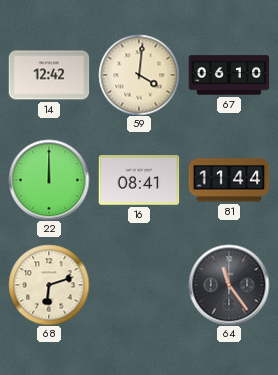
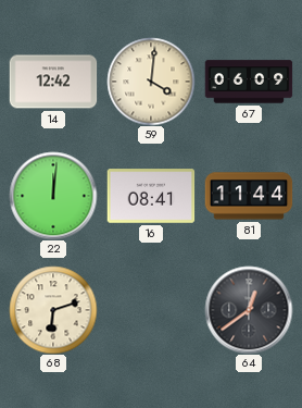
67: 06:10 -> 06:09
22: 12:00 -> 12:01
64: 11:24 -> 12:39
